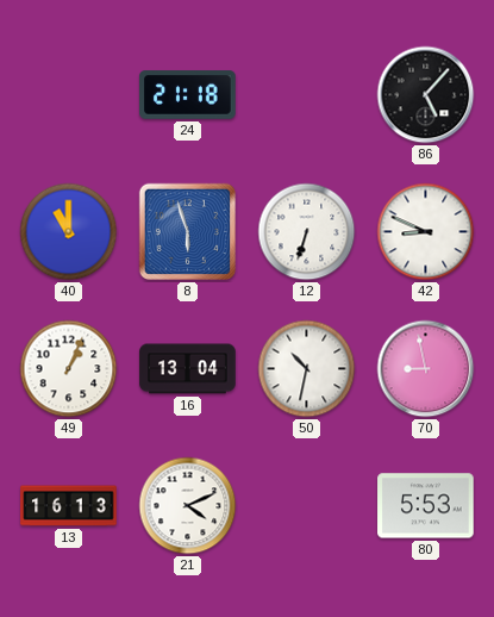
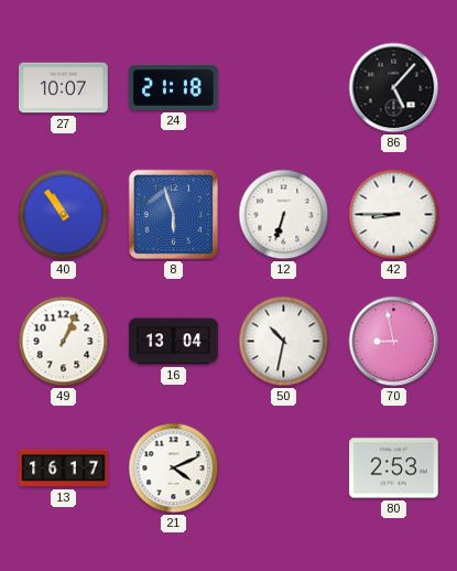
27: none -> 10:07
40: 11:00 -> 10:54
42: 8:49 -> 8:45
13: 16:13 -> 16:17
80: 5:53 -> 2:53
